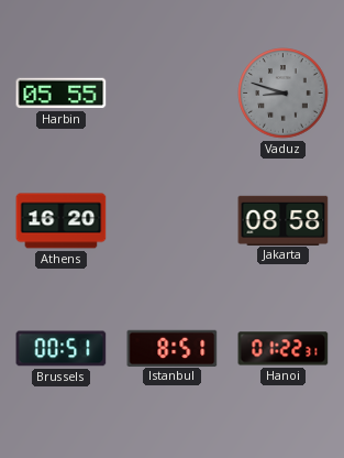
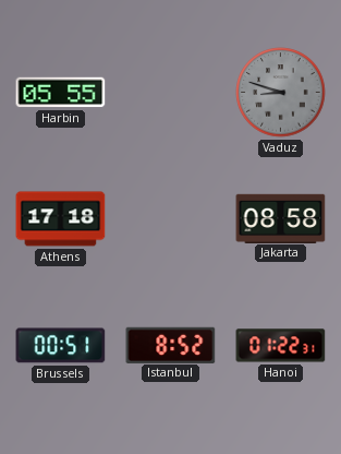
Athens: 16:20 -> 17:18
Istanbul: 8:51 -> 8:52
